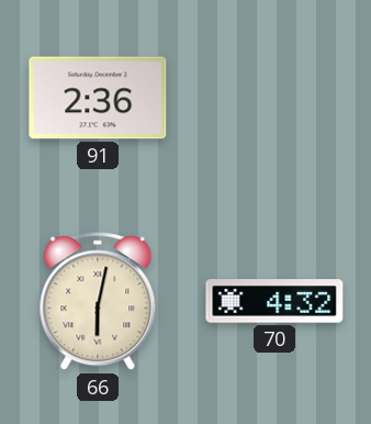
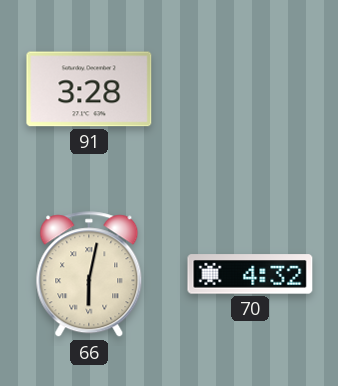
91: 2:36 -> 3:28
